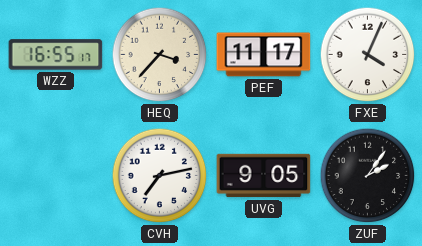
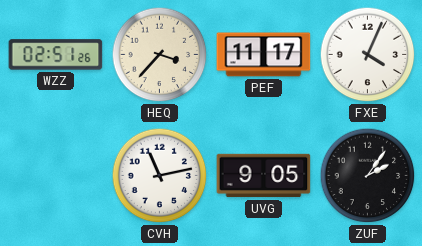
WZZ: 16:55 -> 02:51
CVH: 7:13 -> 11:13
